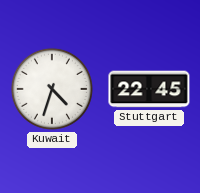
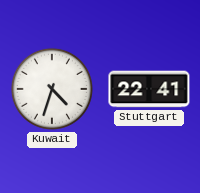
Stuttgart: 22:45 -> 22:41
